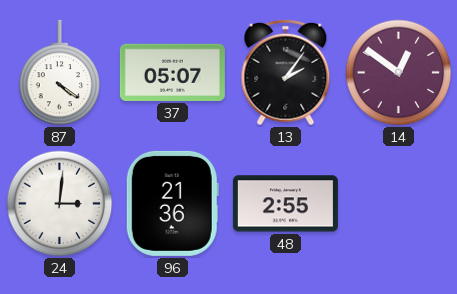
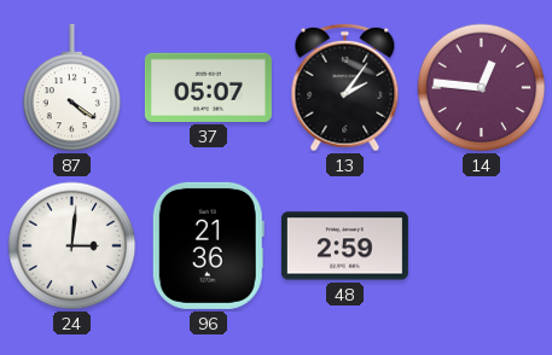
14: 12:51 -> 12:46
48: 2:55 -> 2:59
